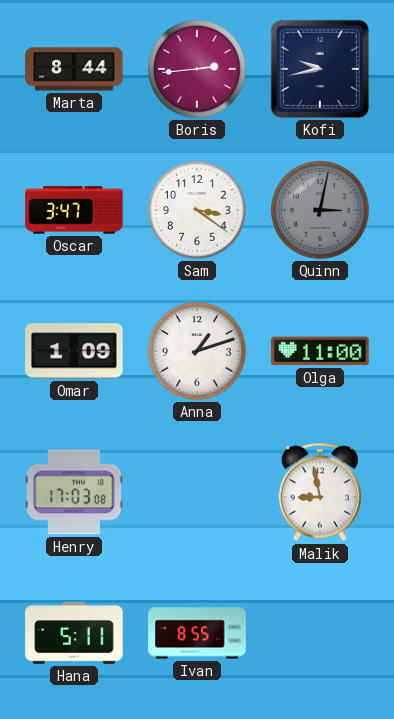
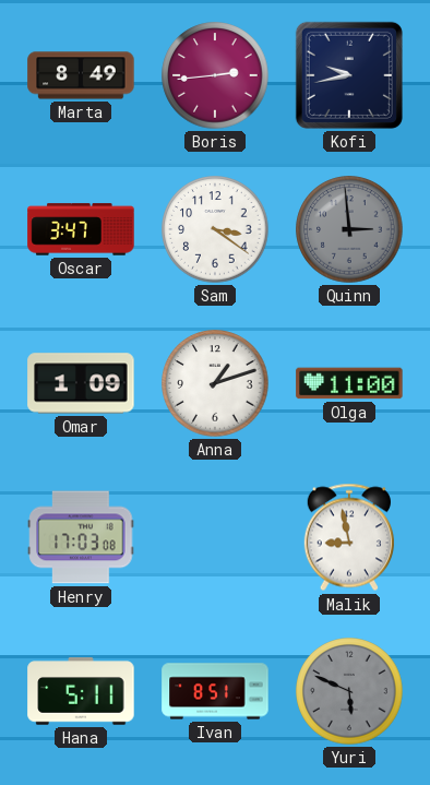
Marta: 8:44 -> 8:49
Quinn: 3:02 -> 2:59
Ivan: 8:55 -> 8:51
Yuri: none -> 5:49
